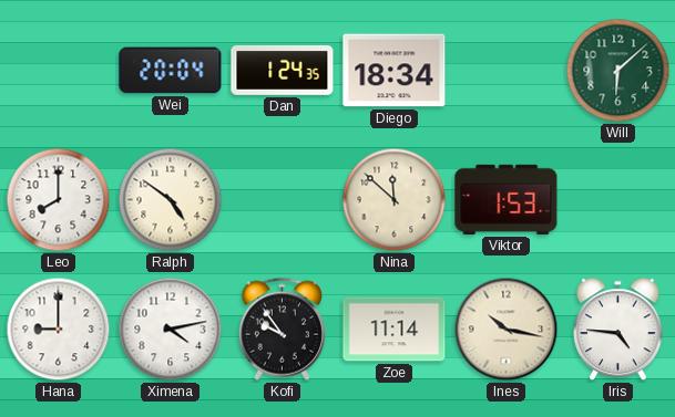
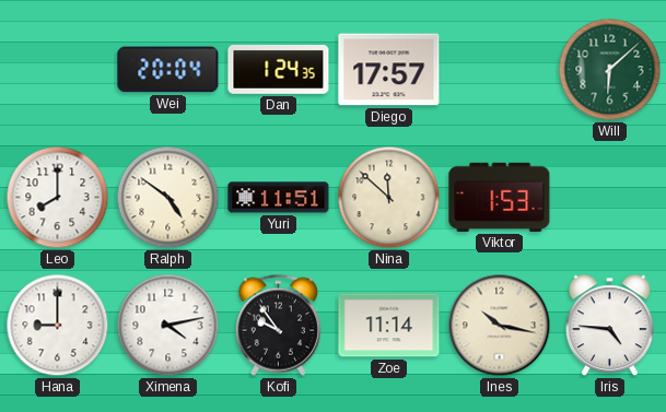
Diego: 18:34 -> 17:57
Yuri: none -> 11:51
